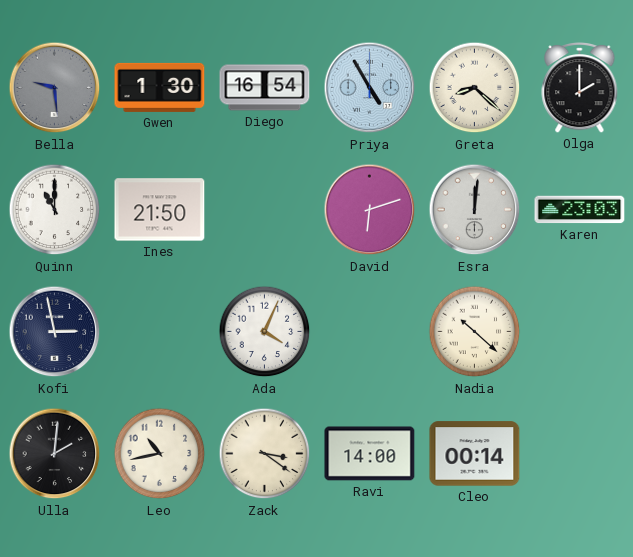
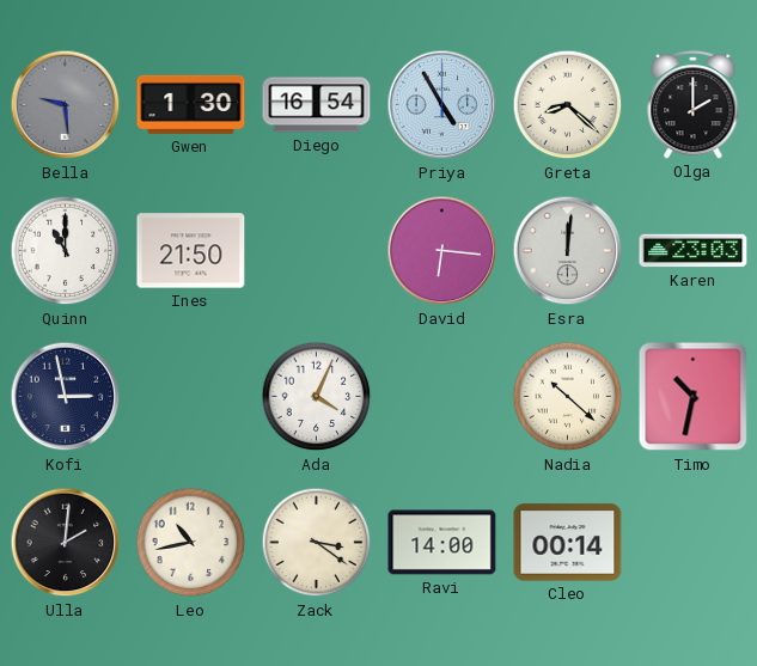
David: 6:12 -> 6:16
Timo: none -> 10:32
